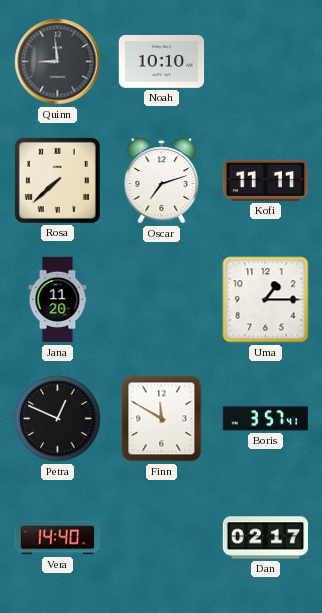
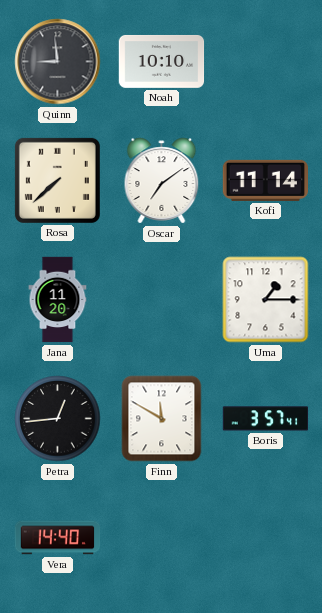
Oscar: 7:12 -> 7:09
Kofi: 11:11 -> 11:14
Petra: 12:49 -> 12:44
Dan: 02:17 -> none
